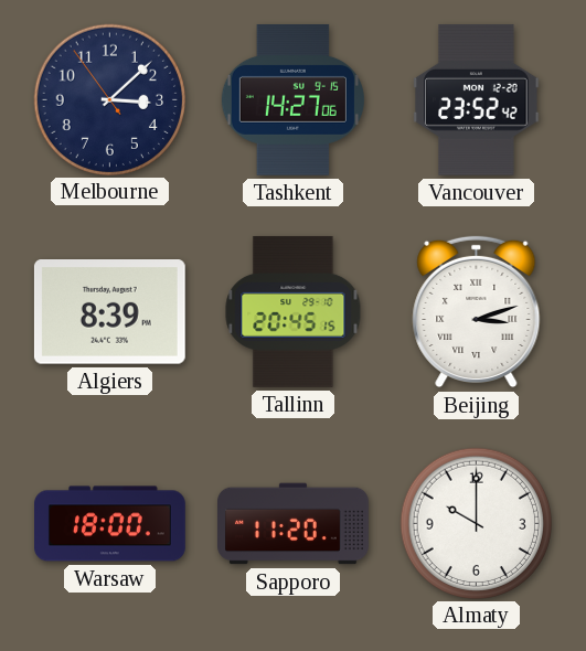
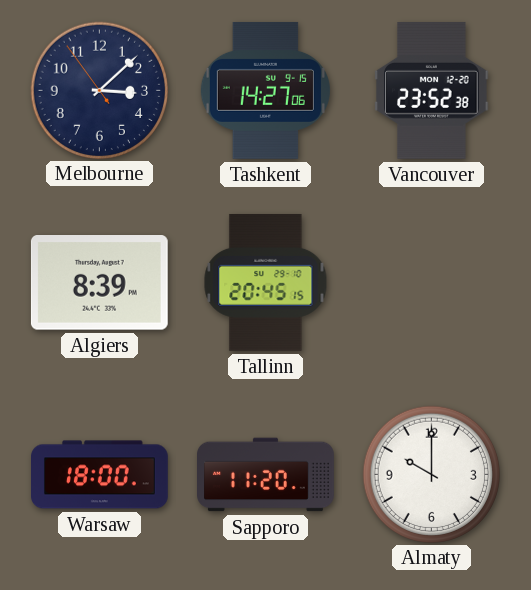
Vancouver: 23:52:42 -> 23:52:38
Beijing: 3:12 -> none
